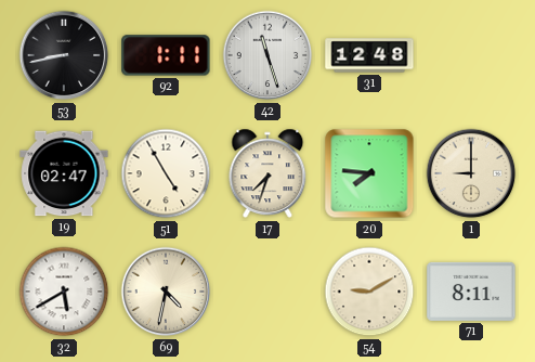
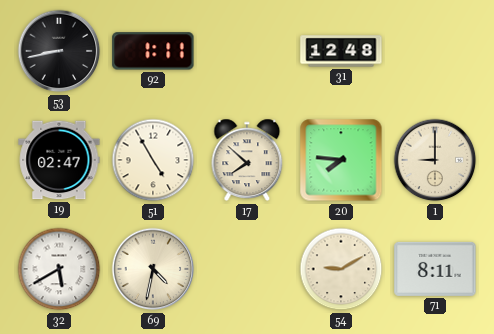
42: 11:27 -> none
17: 7:33 -> 7:52
